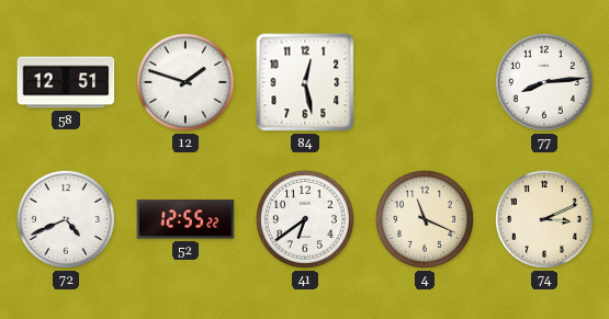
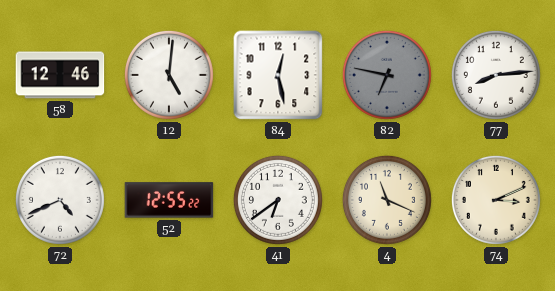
58: 12:51 -> 12:46
12: 1:48 -> 5:01
82: none -> 6:47
